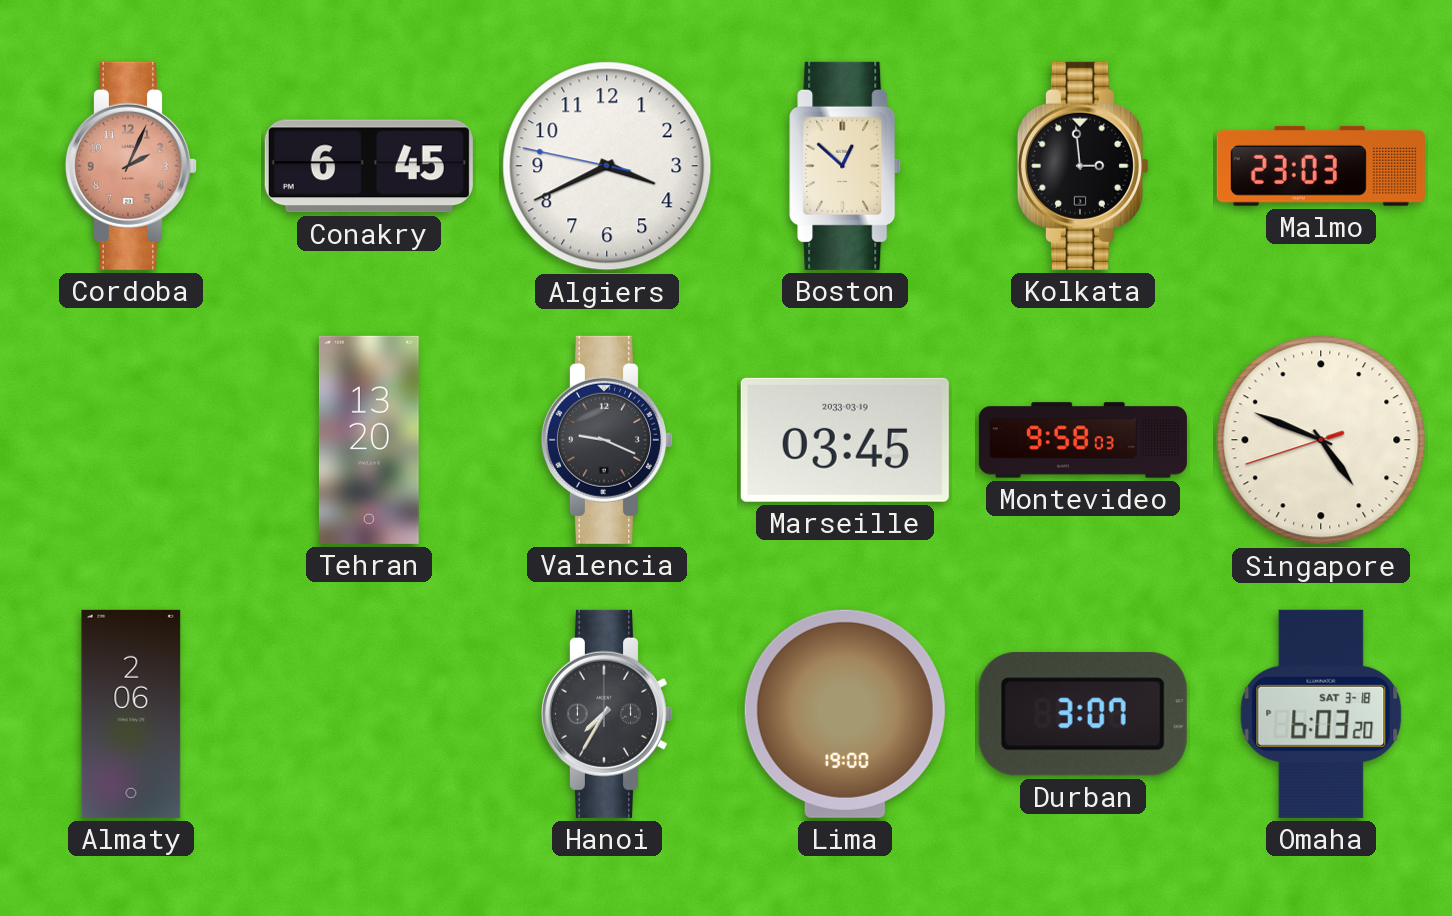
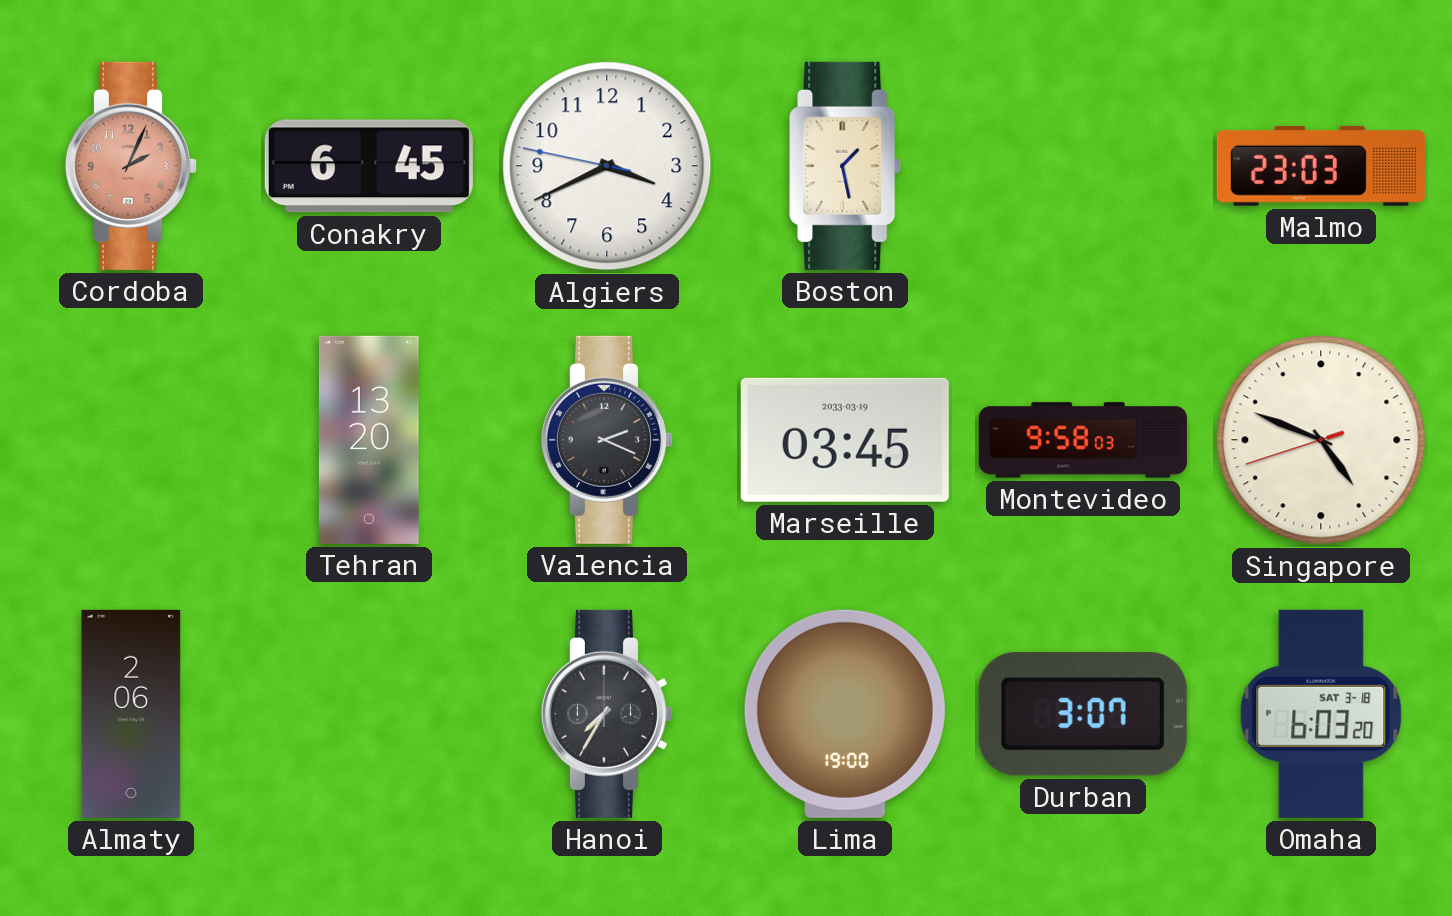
Boston: 12:52 -> 1:28
Kolkata: 2:59 -> none
Valencia: 9:19 -> 2:19
